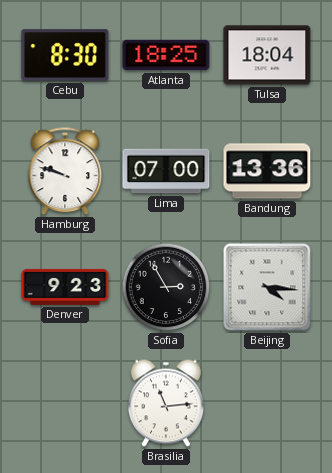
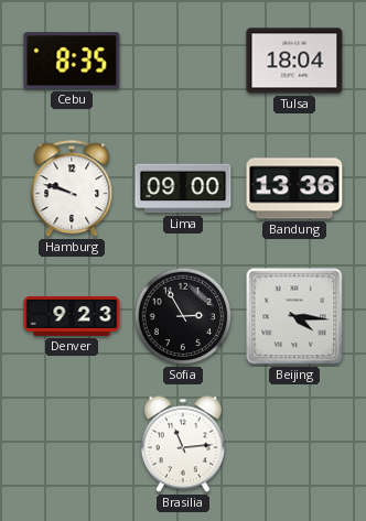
Cebu: 8:30 -> 8:35
Atlanta: 18:25 -> none
Lima: 07:00 -> 09:00
